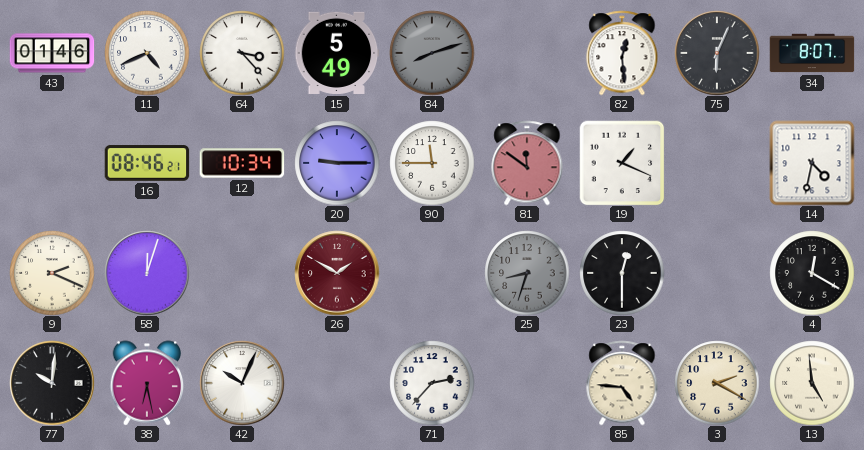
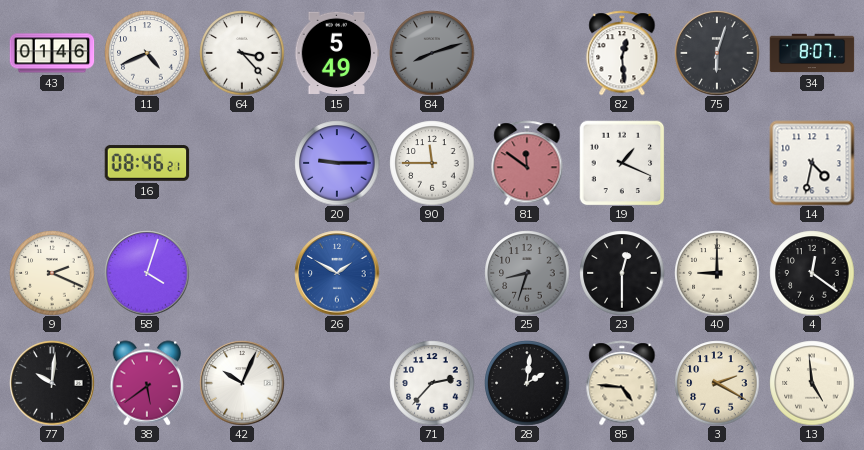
75: 6:04 -> 6:03
12: 10:34 -> none
58: 12:03 -> 4:03
26 dial: burgundy -> blue
40: none -> 9:00
4: 12:20 -> 12:21
38: 6:28 -> 5:39
28: none -> 2:01
